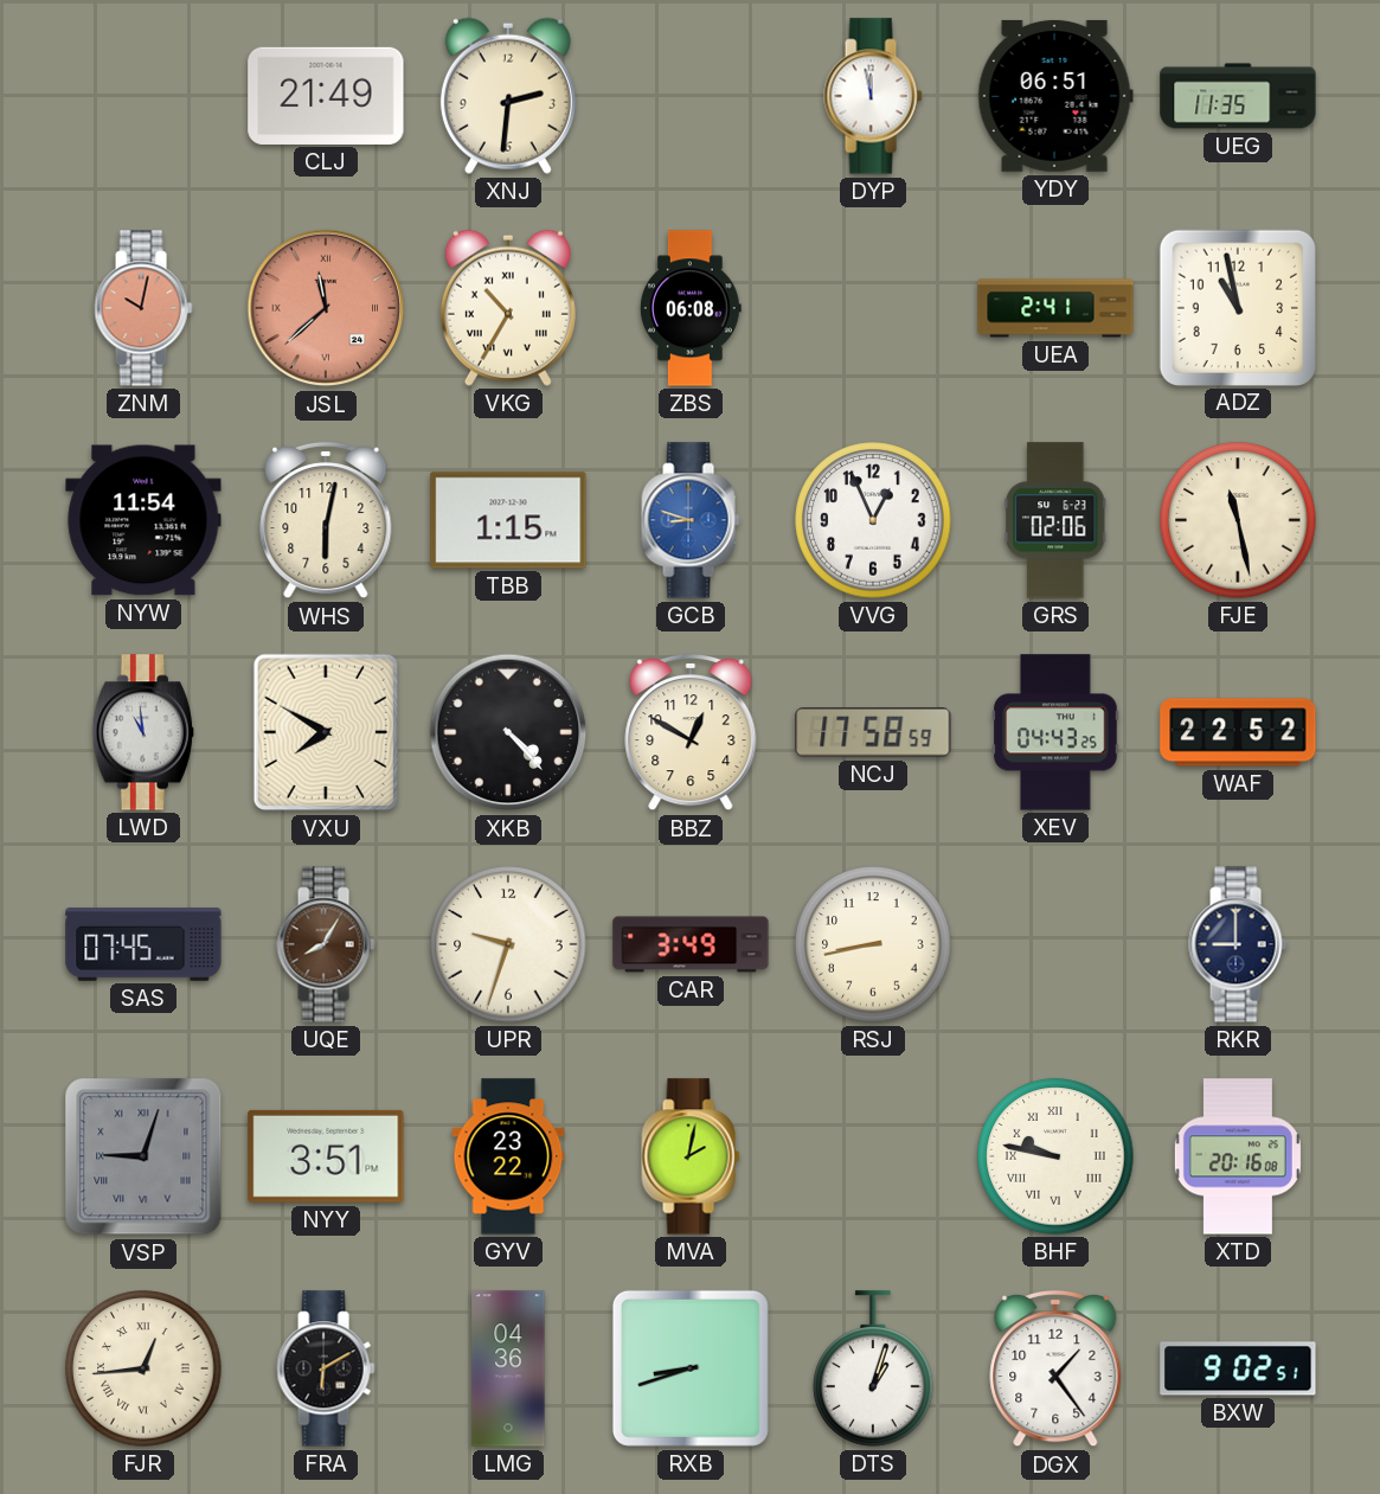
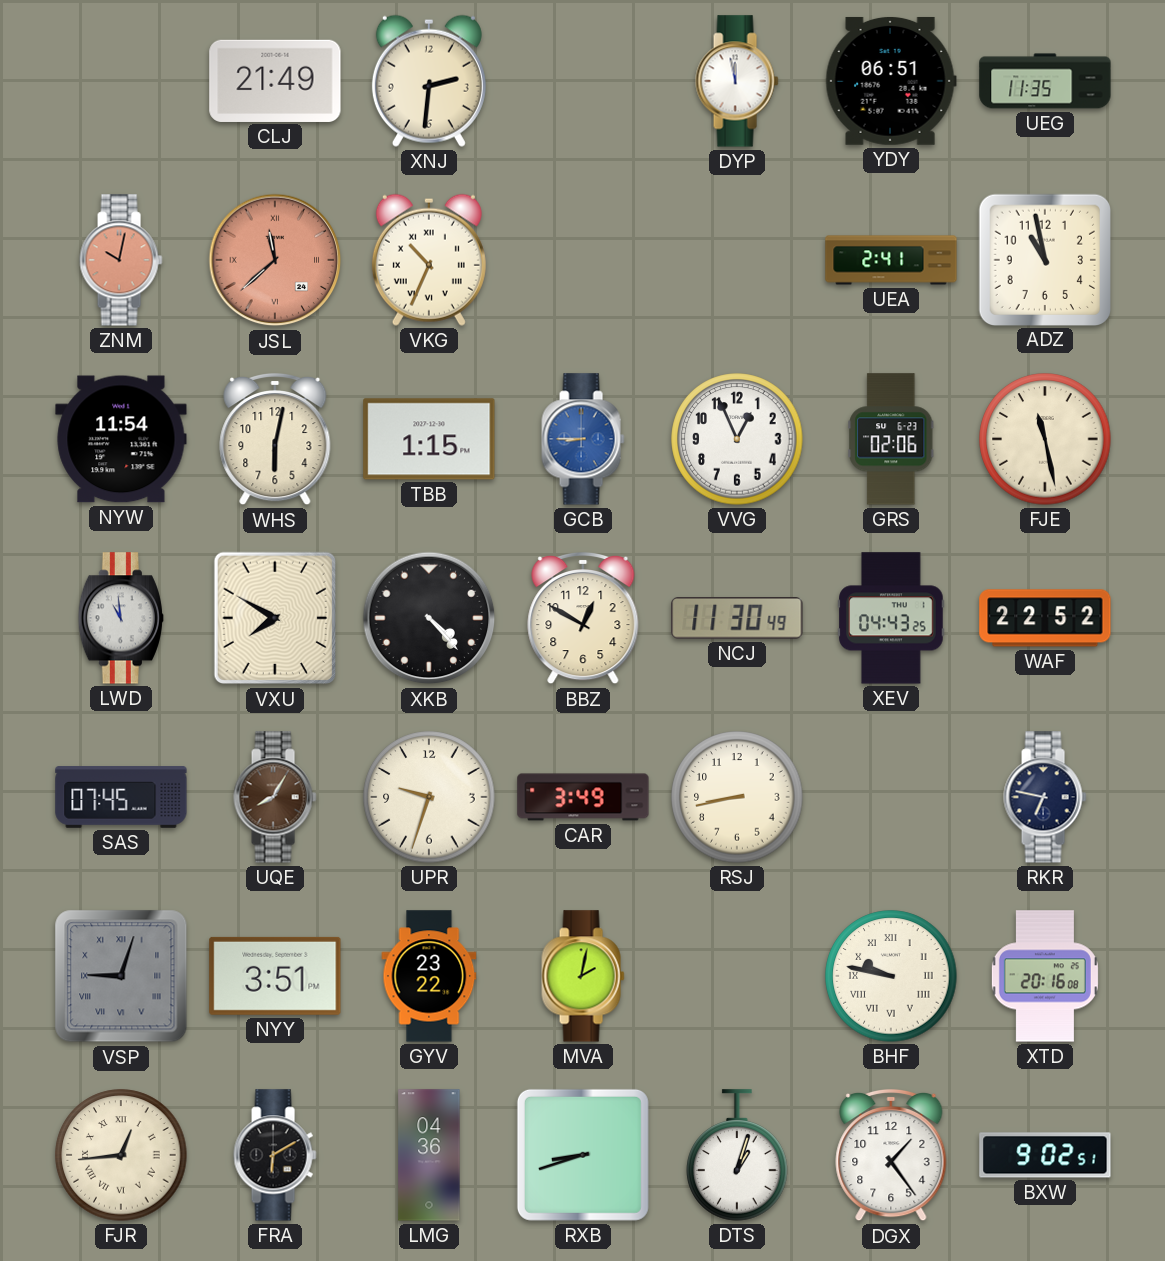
VKG: 10:35 -> 10:34
ZBS: 06:08 -> none
GCB: 8:48 -> 8:45
NCJ: 17:58 -> 11:30
RKR: 9:00 -> 6:47
